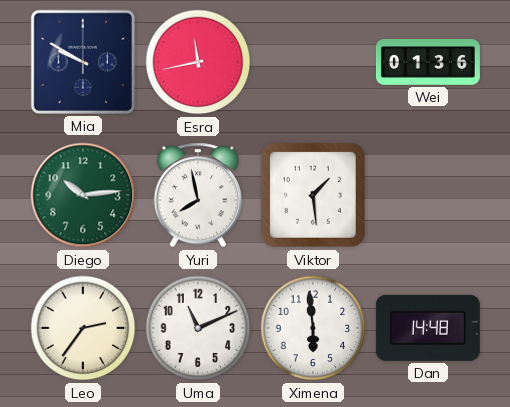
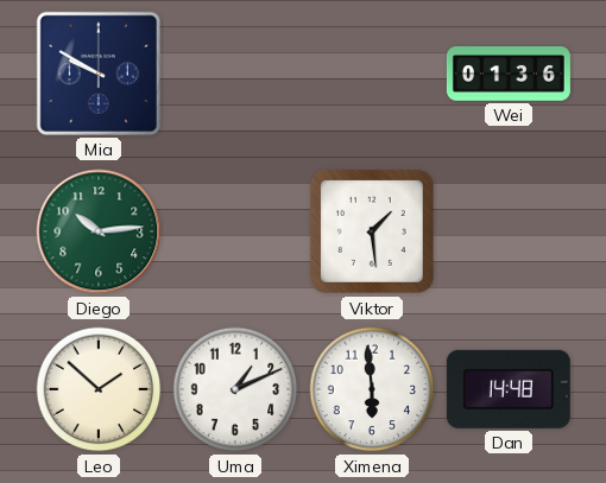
Esra: 11:43 -> none
Yuri: 7:58 -> none
Leo: 2:36 -> 1:52
Uma: 11:11 -> 1:11
